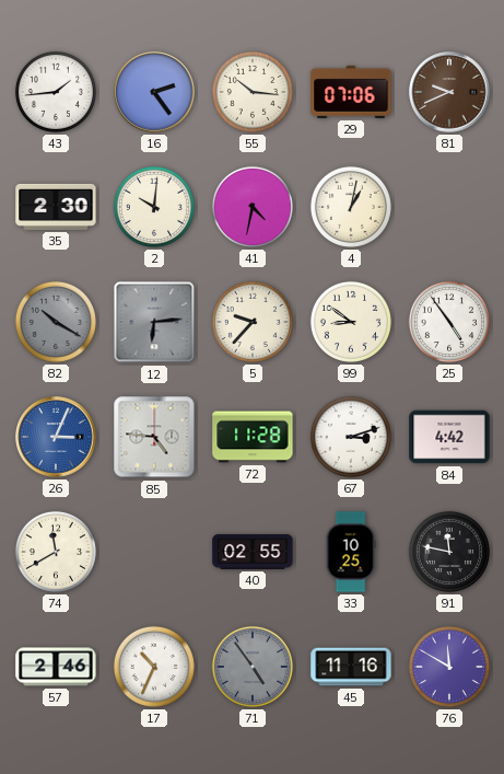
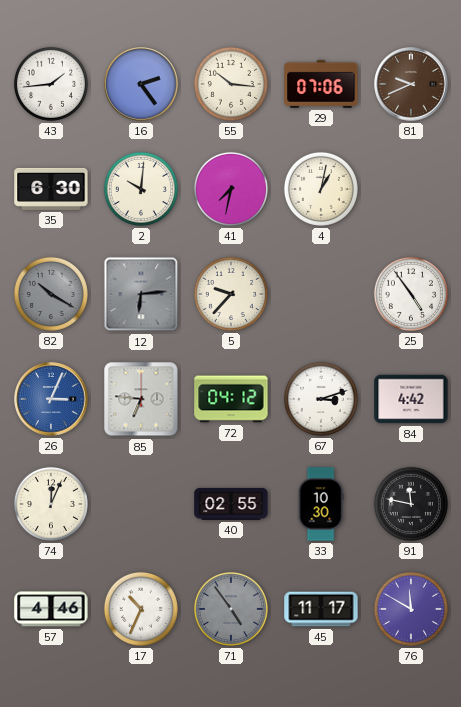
35: 2:30 -> 6:30
41: 4:32 -> 7:32
99: 8:51 -> none
85: 4:46 -> 6:46
72: 11:28 -> 04:12
74: 11:40 -> 12:04
33: 10:25 -> 10:30
57: 2:46 -> 4:46
45: 11:16 -> 11:17
